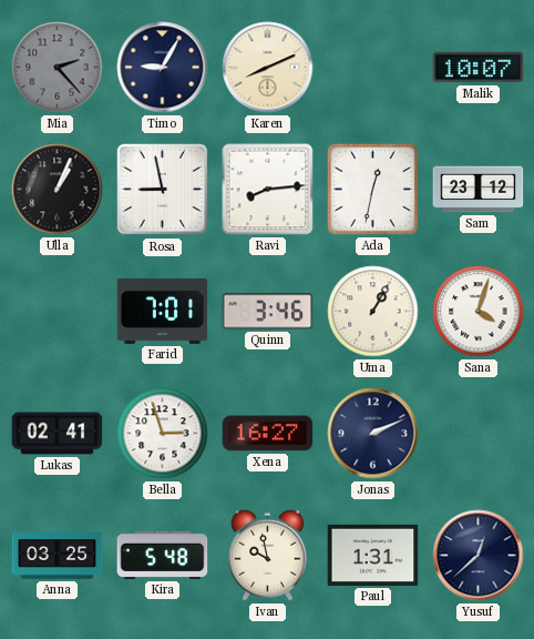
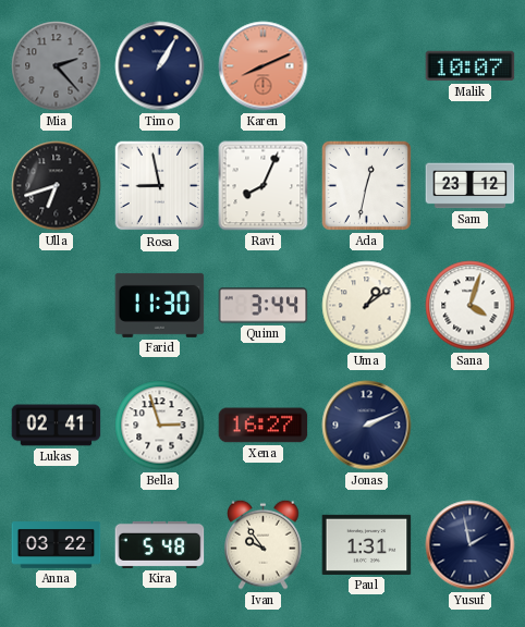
Timo: 9:05 -> 1:05
Karen dial: cream -> salmon
Ulla: 1:04 -> 6:42
Ravi: 8:14 -> 8:04
Farid: 7:01 -> 11:30
Quinn: 3:46 -> 3:44
Uma: 1:05 -> 1:09
Anna: 03:25 -> 03:22
Ivan: 9:58 -> 9:54
Yusuf: 12:38 -> 1:58
